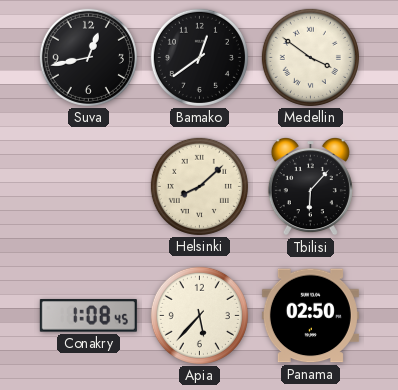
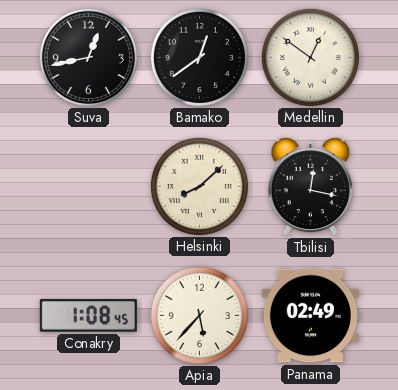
Medellin: 3:51 -> 12:51
Tbilisi: 6:07 -> 12:17
Panama: 02:50 -> 02:49
